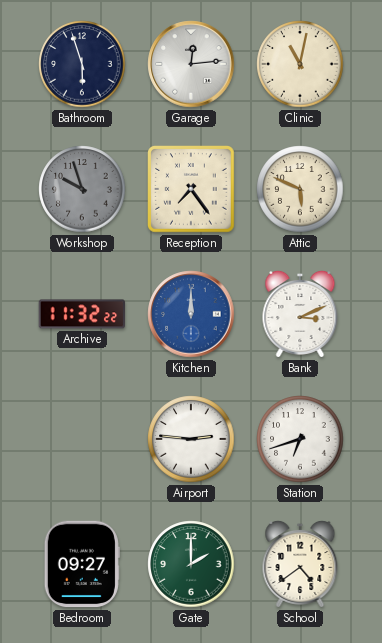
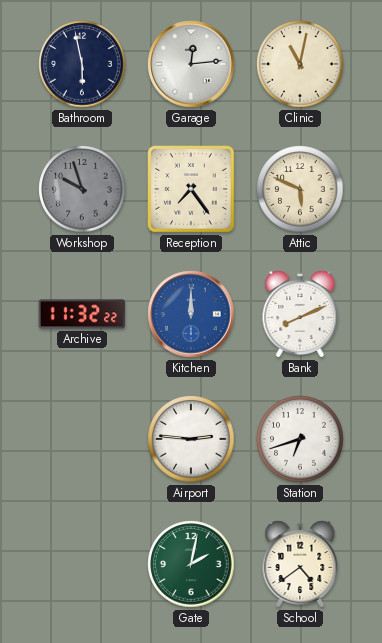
Bathroom: 5:57 -> 5:58
Bank: 3:11 -> 8:11
Bedroom: 09:27 -> none
Gate: 2:00 -> 2:02
